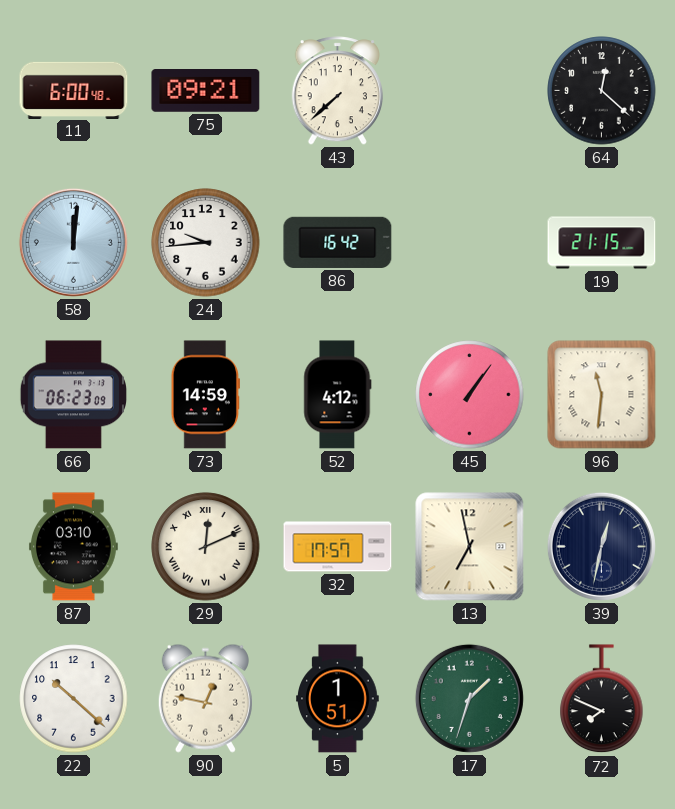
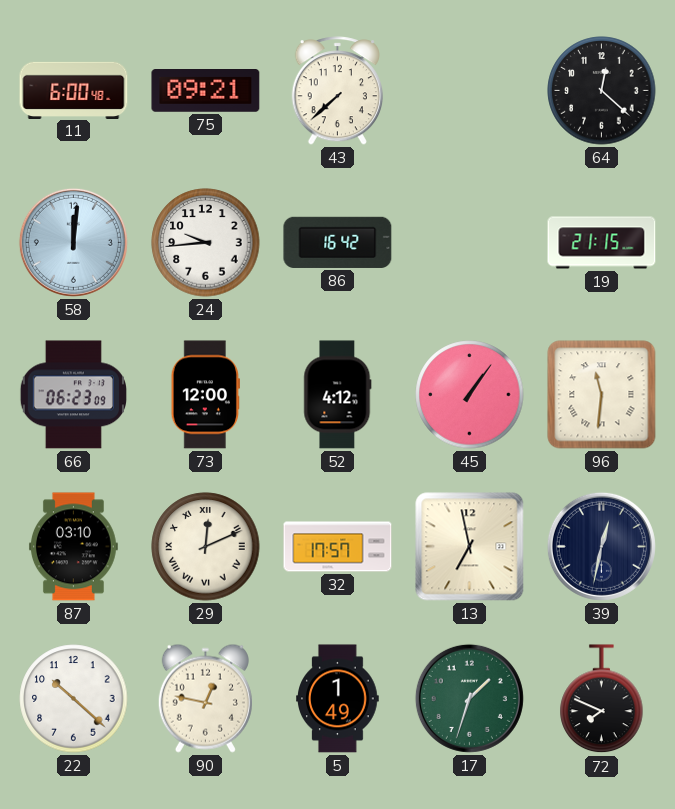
73: 14:59 -> 12:00
5: 1:51 -> 1:49
